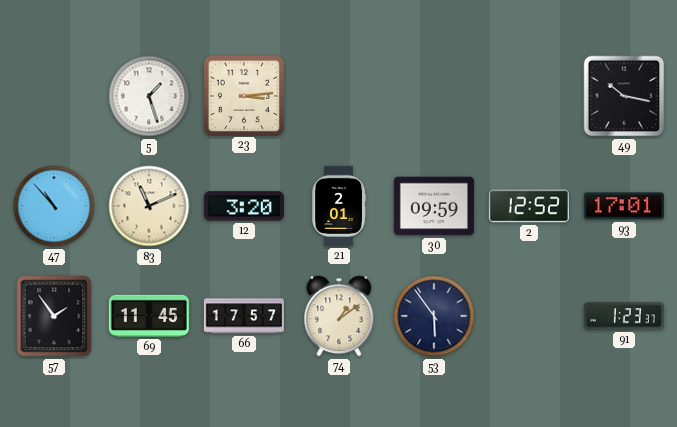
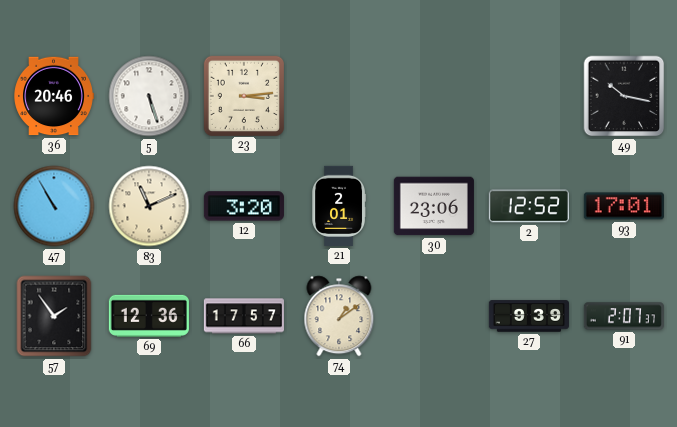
36: none -> 20:46
5: 1:27 -> 5:27
47: 10:53 -> 10:55
30: 09:59 -> 23:06
69: 11:45 -> 12:36
53: 5:54 -> none
27: none -> 9:39
91: 1:23 -> 2:07
